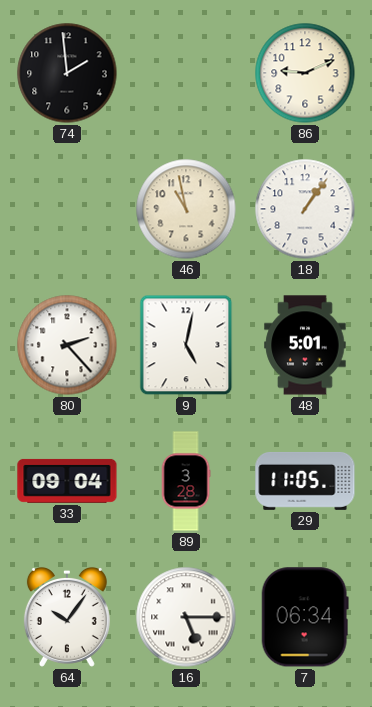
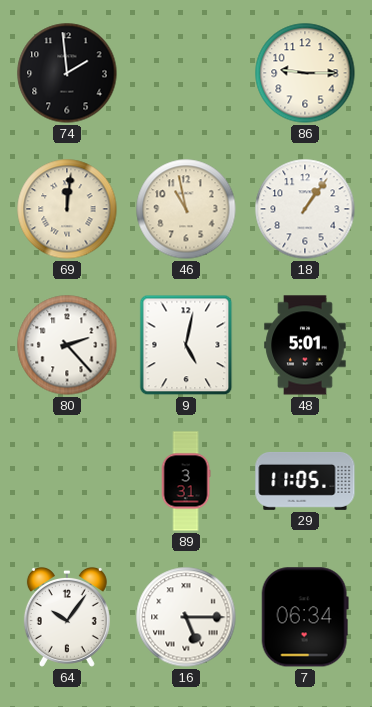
86: 9:11 -> 9:15
69: none -> 12:01
33: 09:04 -> none
89: 3:28 -> 3:31
